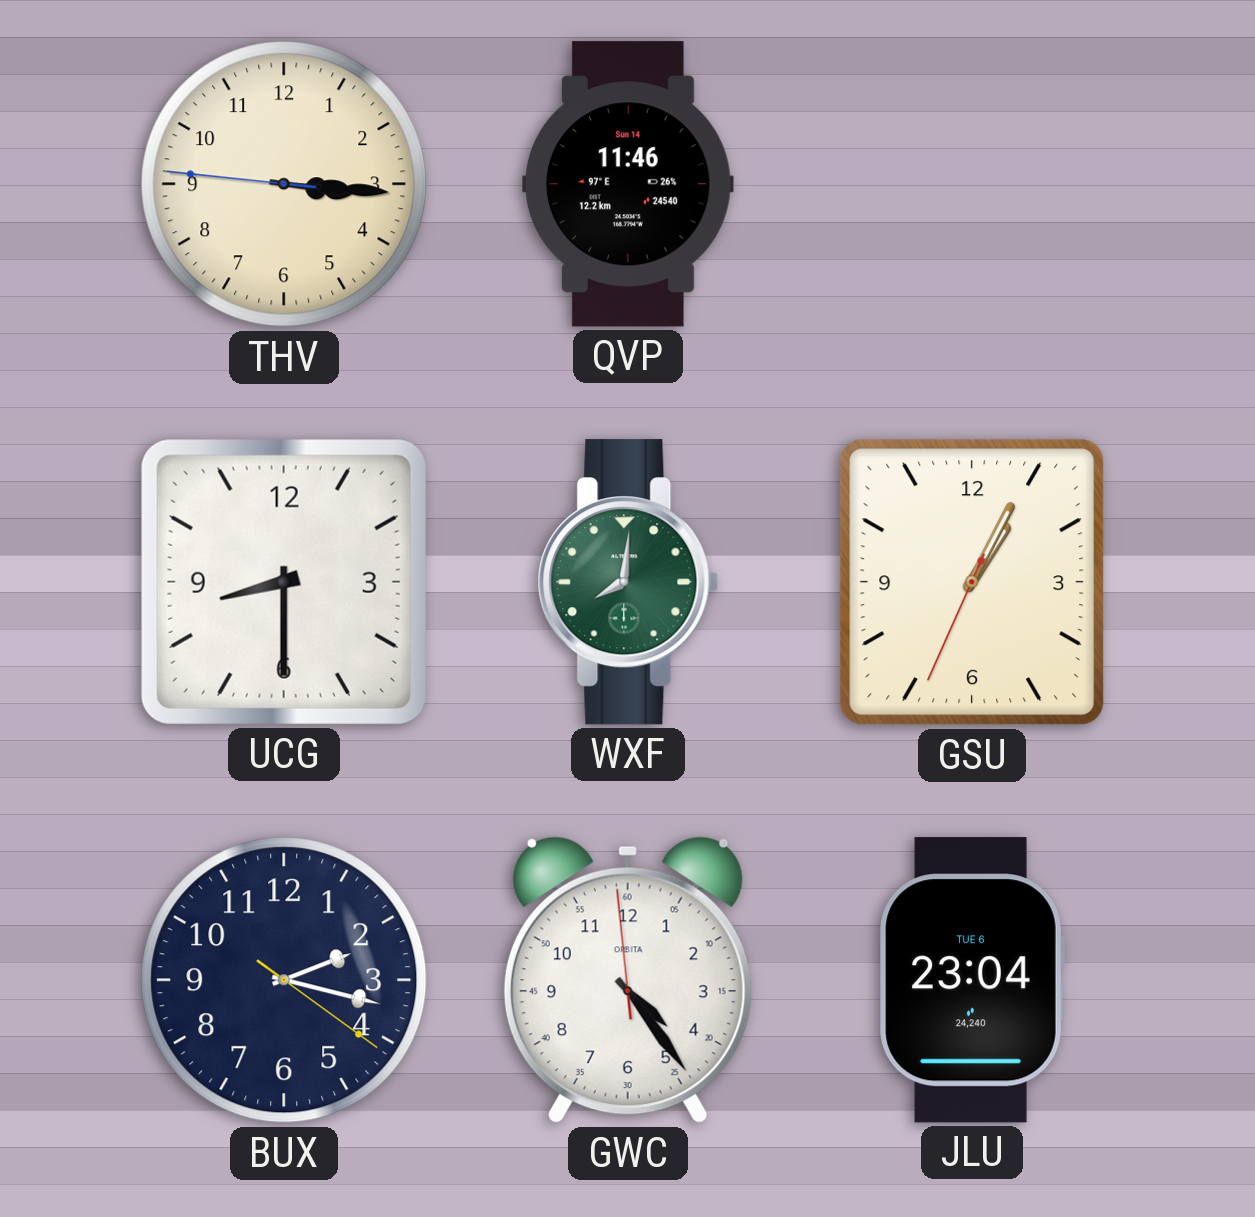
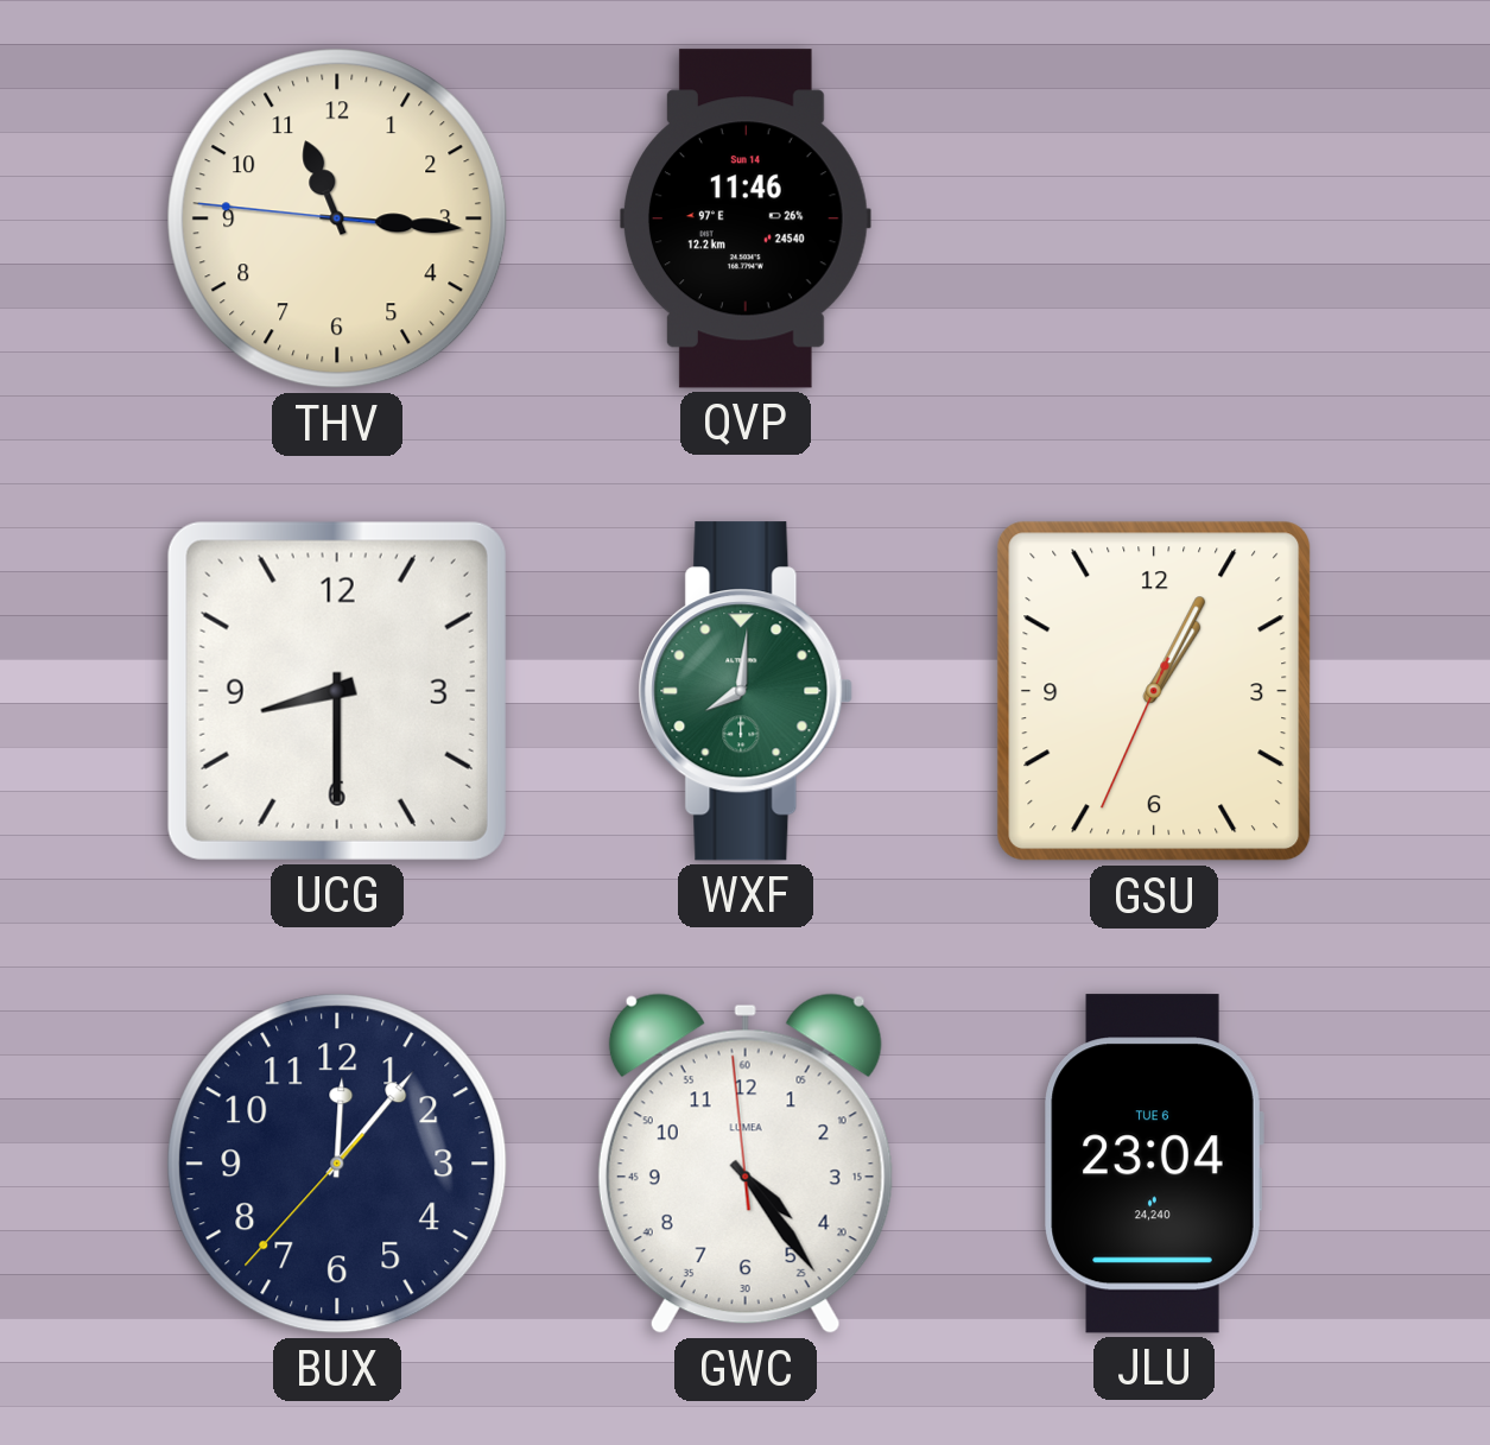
THV: 3:15 -> 11:15
BUX: 2:17 -> 12:06
GWC brand: ORBITA -> LUMEA
